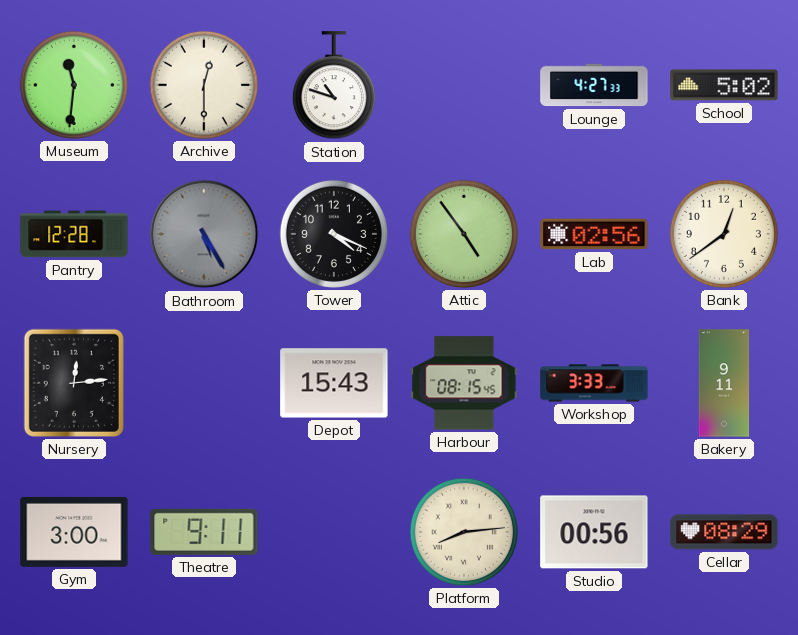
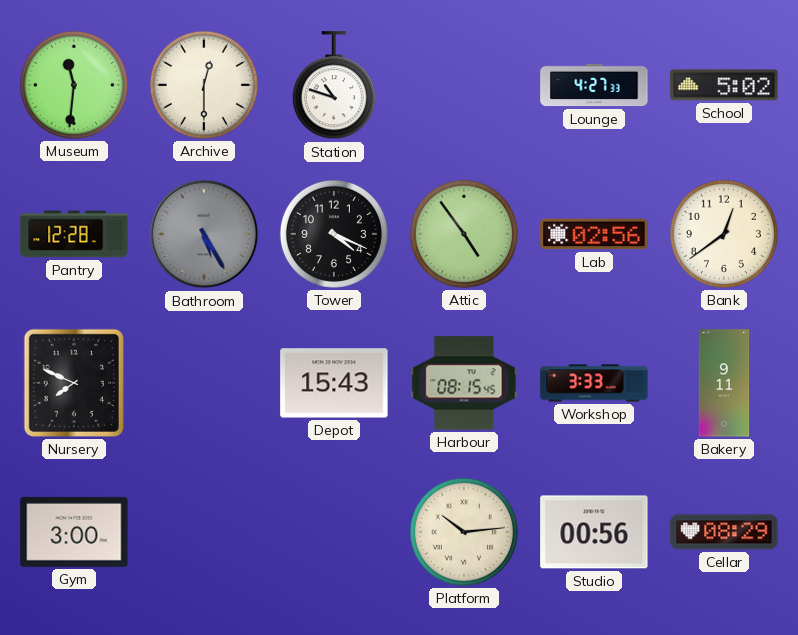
Nursery: 12:14 -> 7:49
Theatre: 9:11 -> none
Platform: 8:14 -> 10:14
